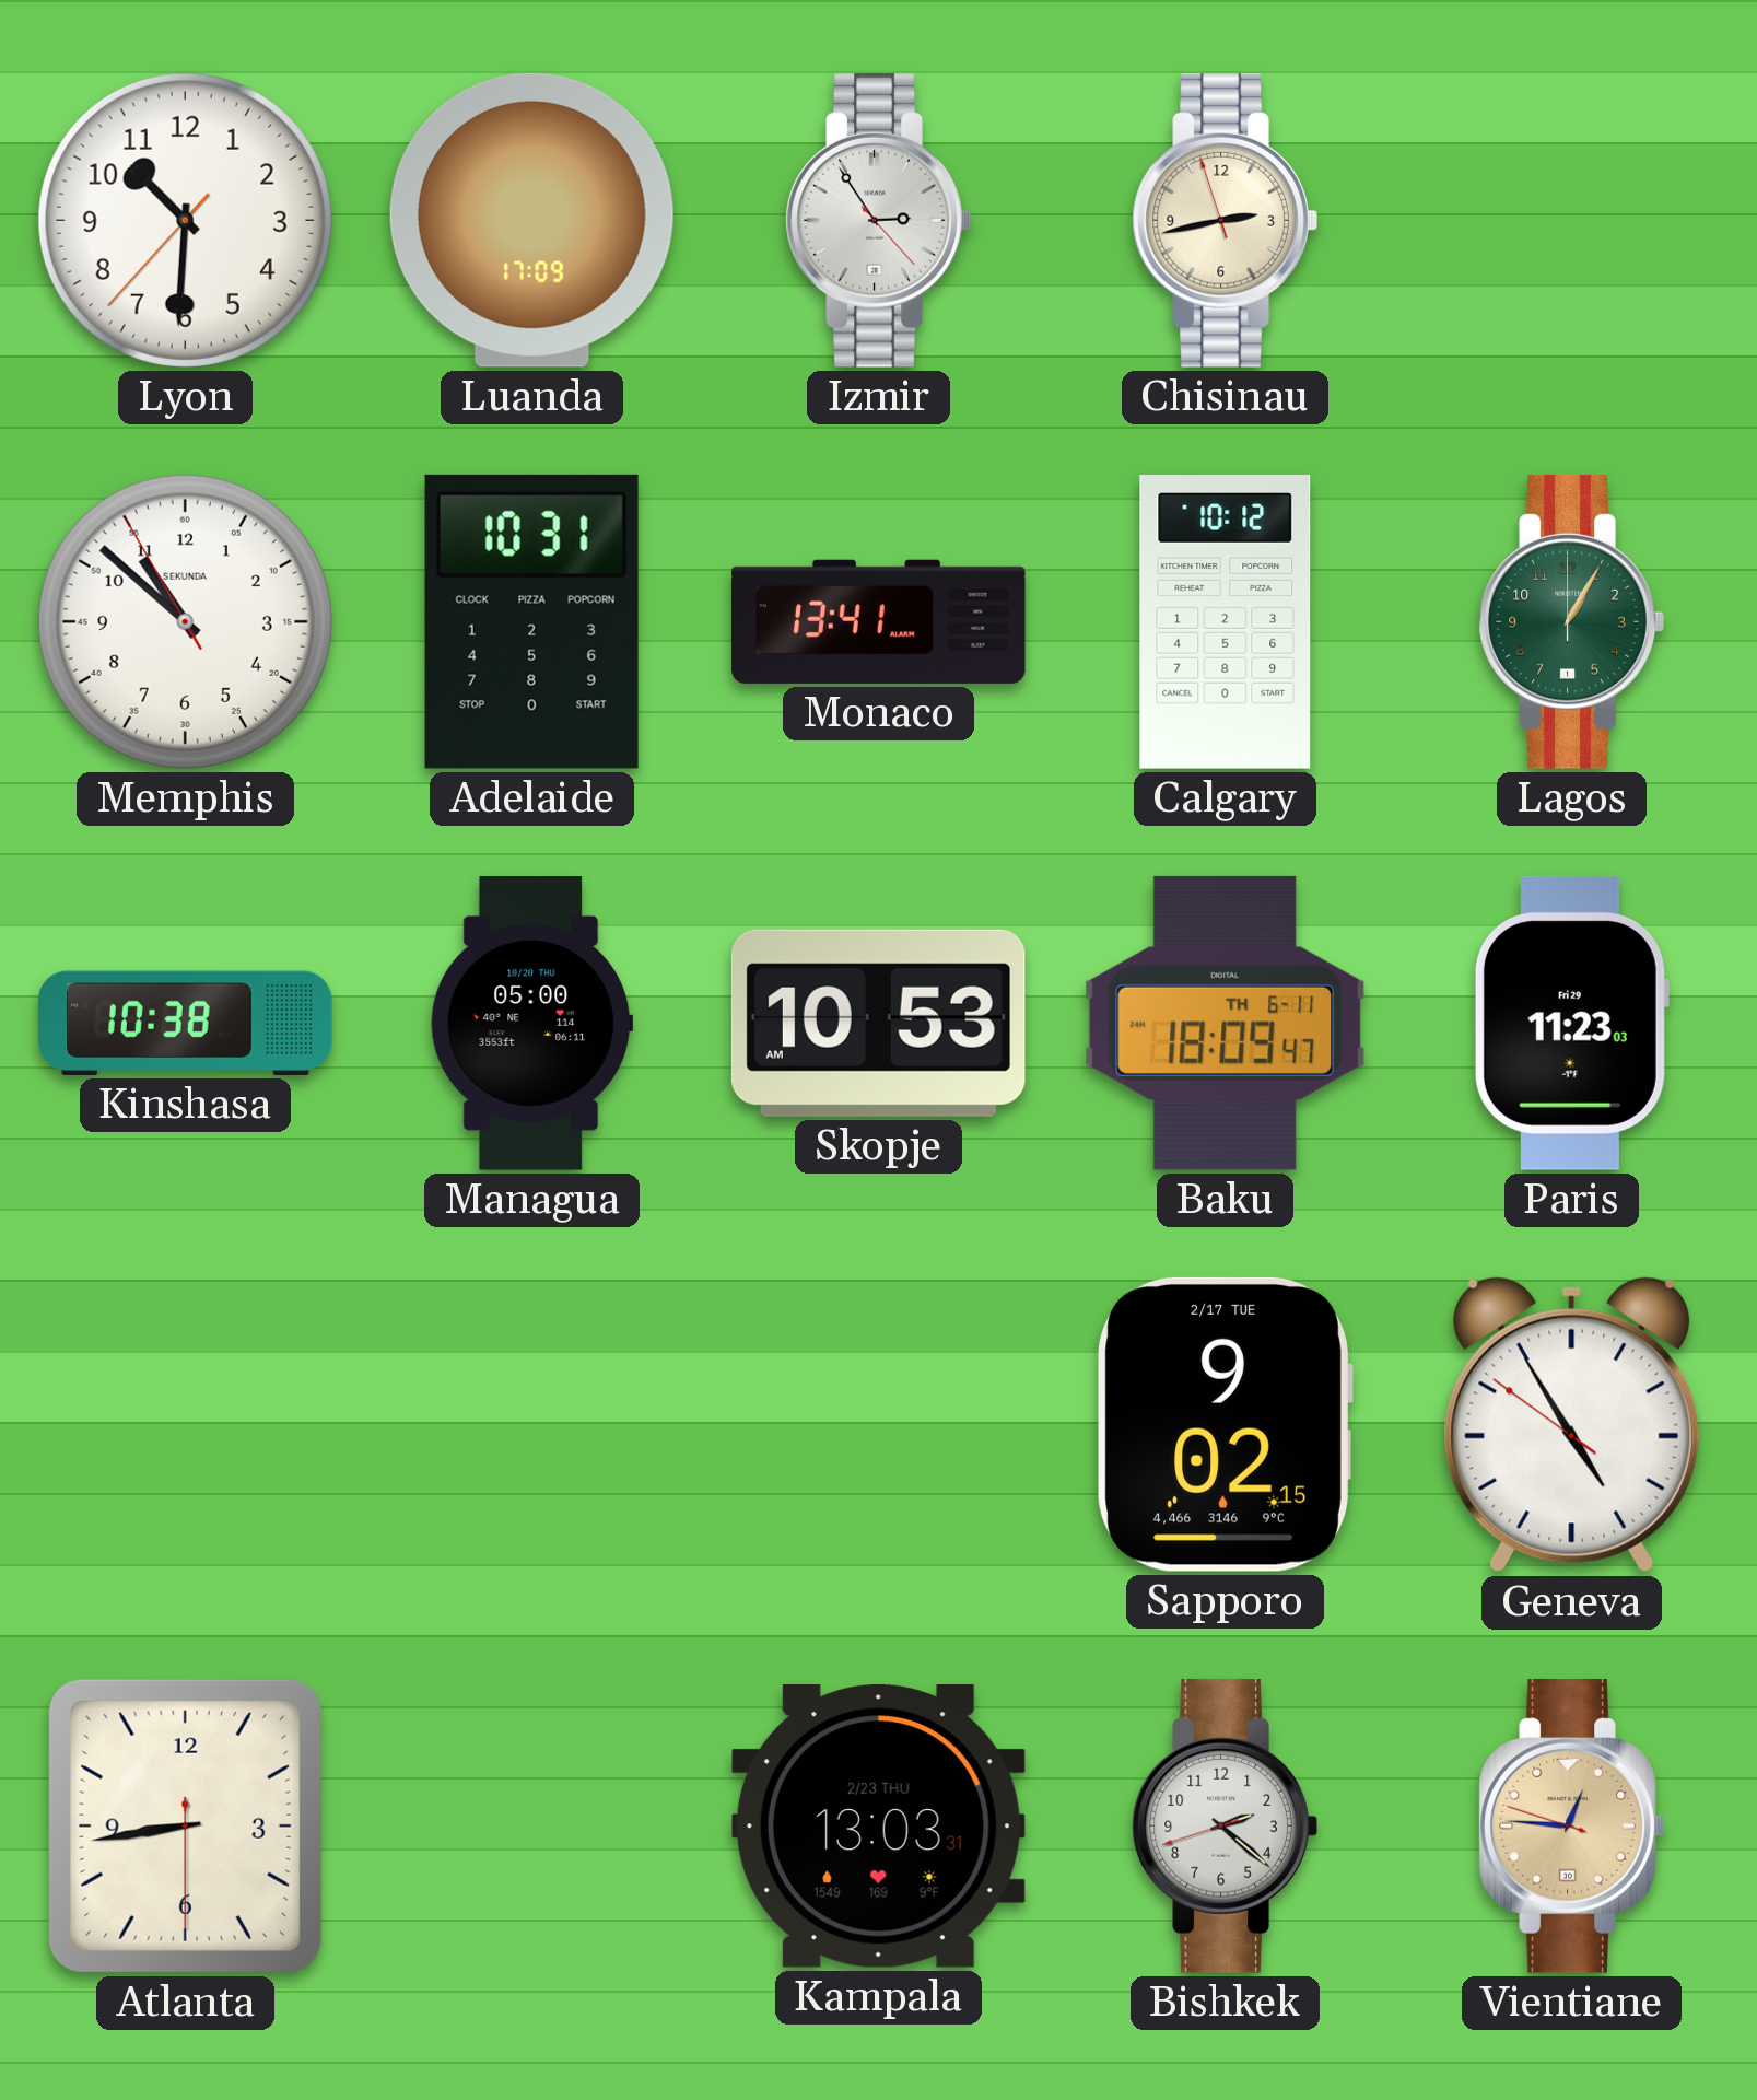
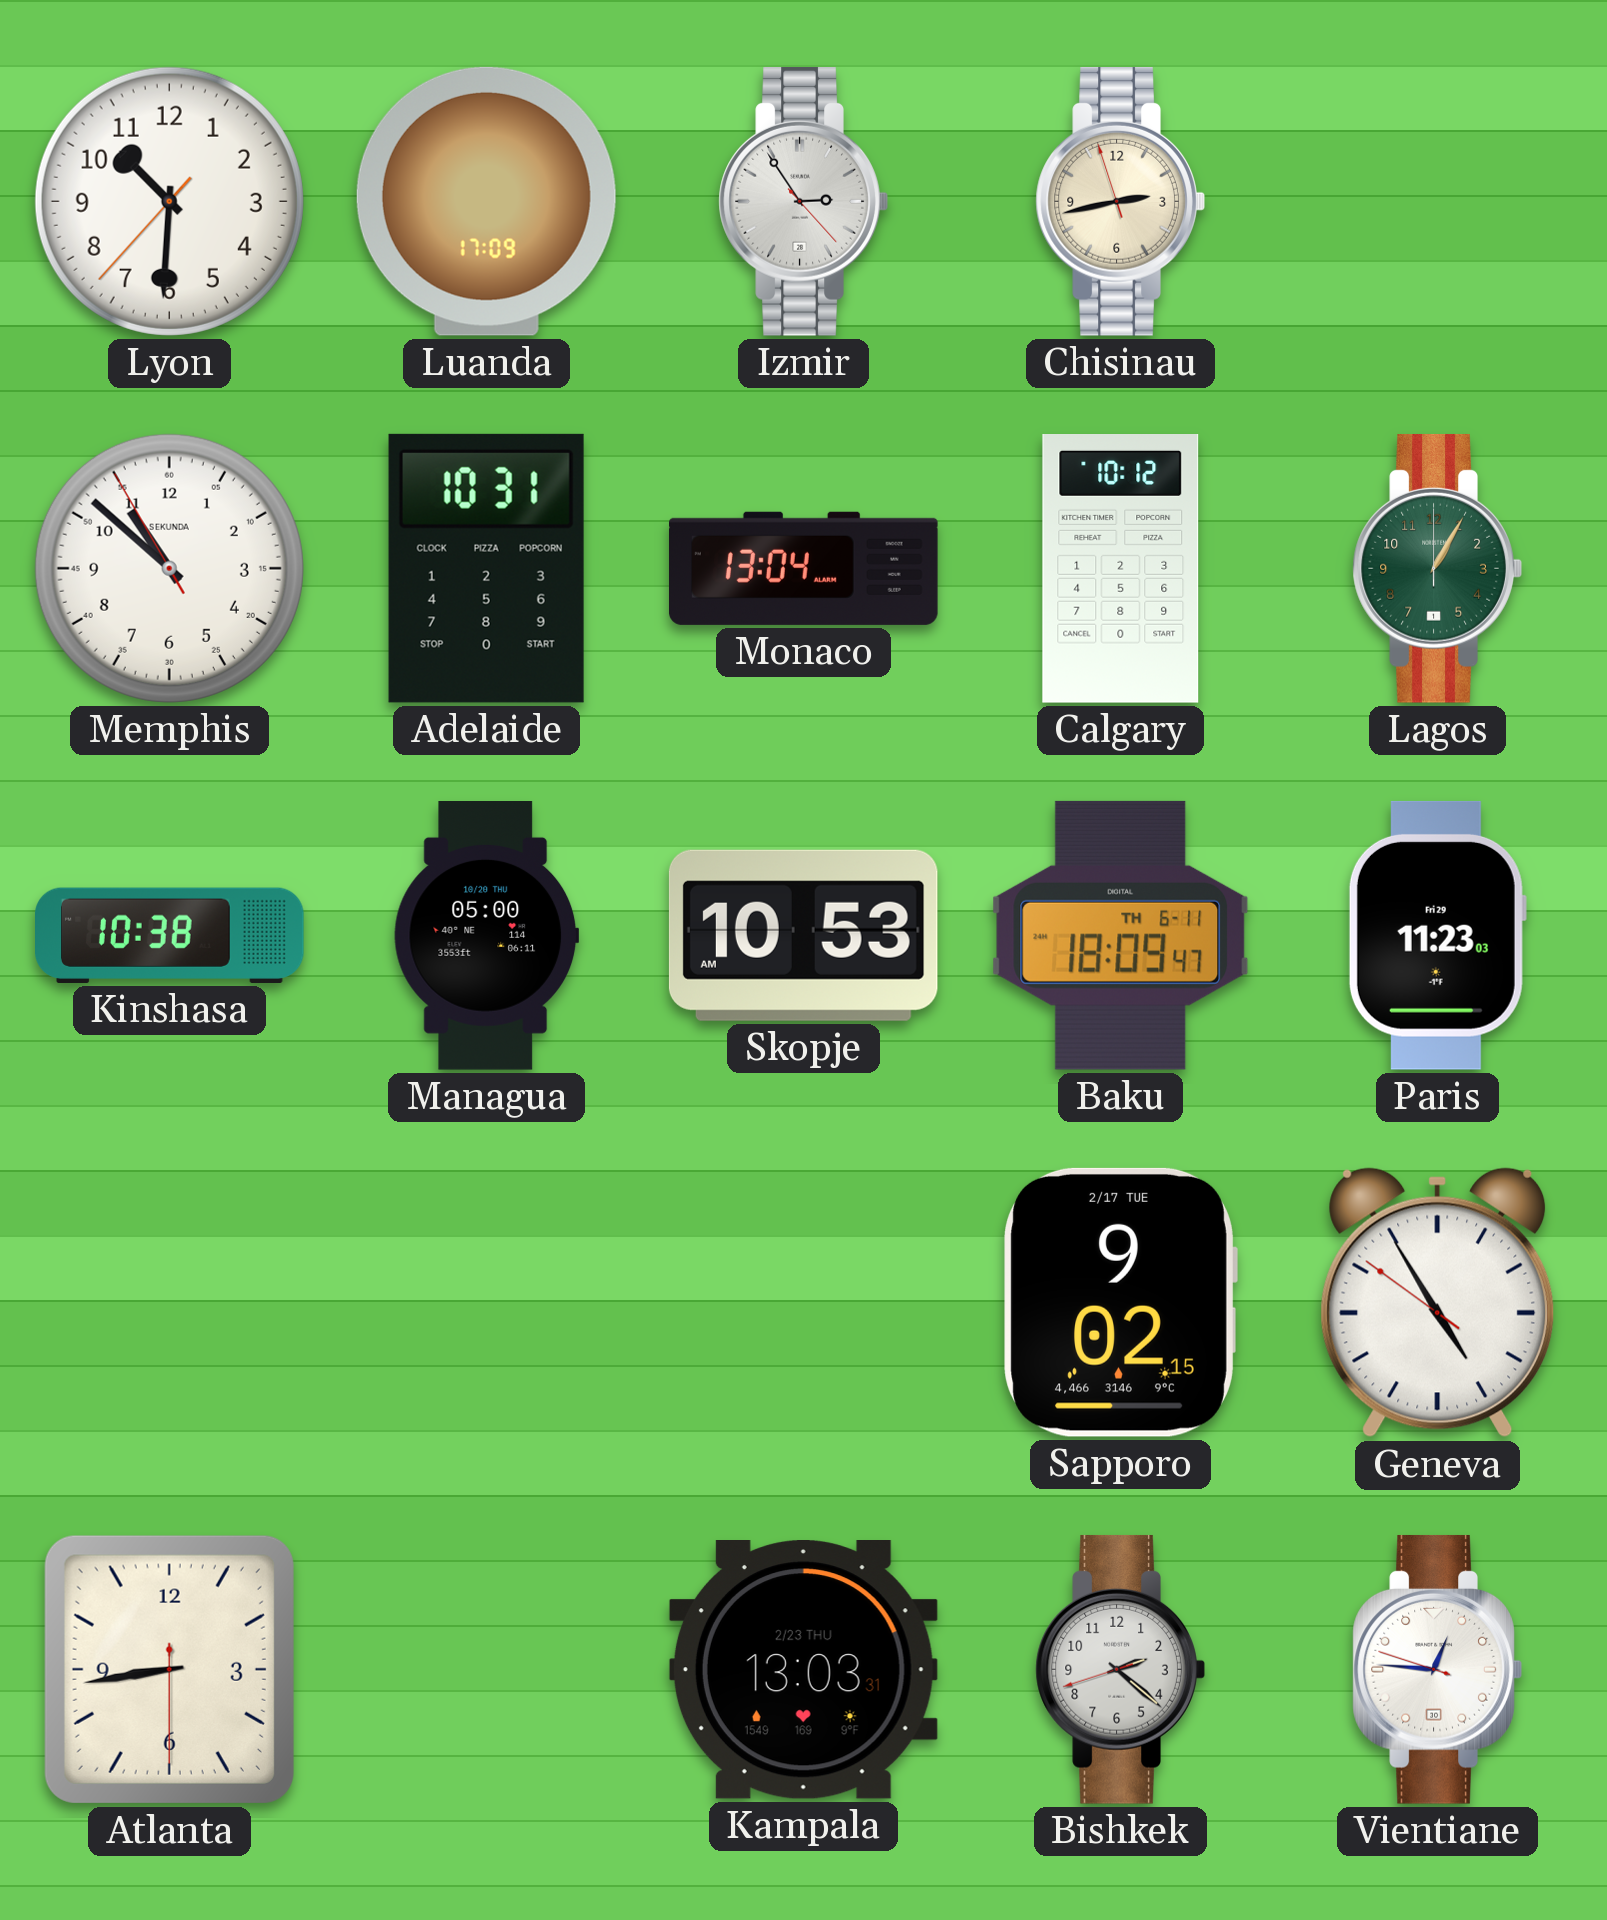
Monaco: 13:41 -> 13:04
Vientiane dial: champagne -> white
